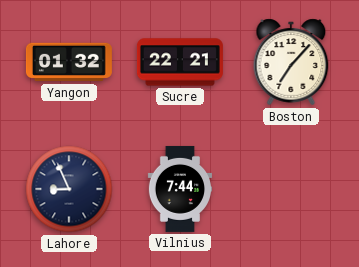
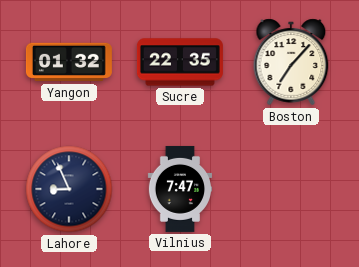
Sucre: 22:21 -> 22:35
Vilnius: 7:44 -> 7:47
